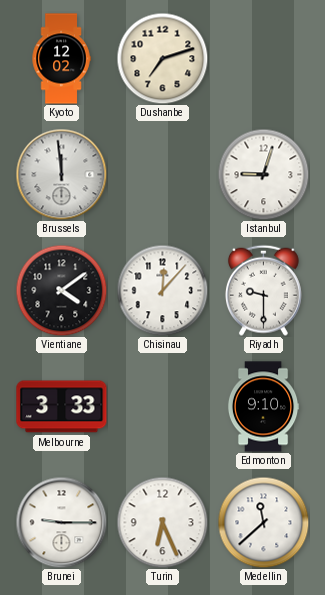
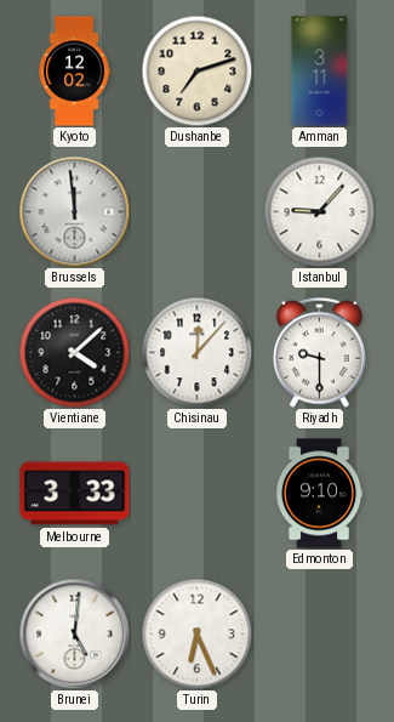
Amman: none -> 3:11
Istanbul: 9:03 -> 9:07
Vientiane: 4:09 -> 4:08
Brunei: 9:15 -> 5:01
Medellin: 11:38 -> none
